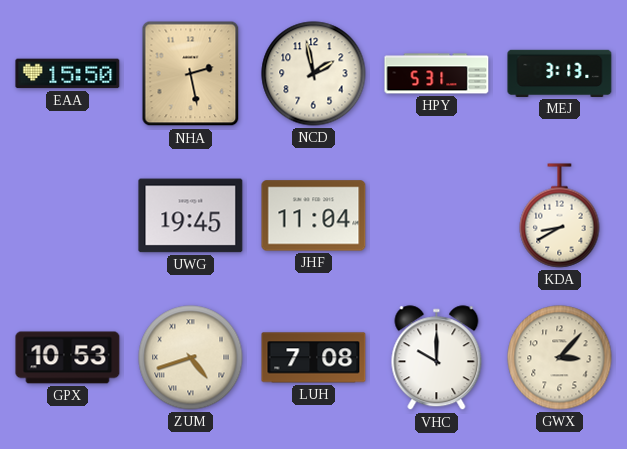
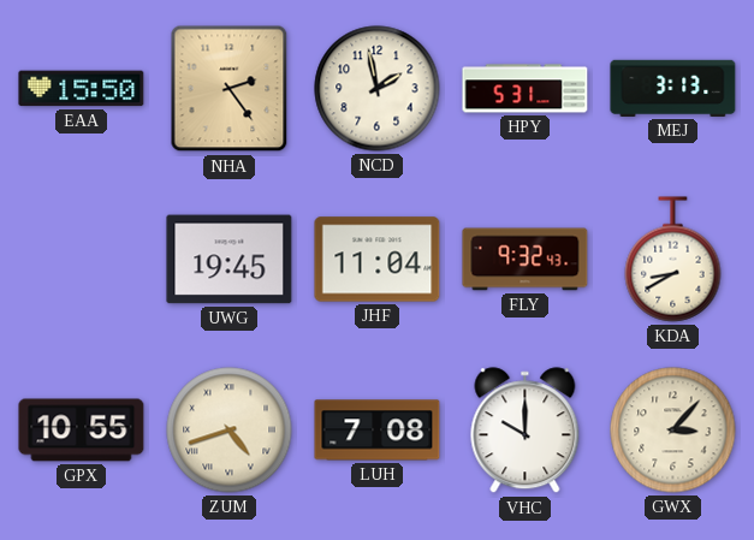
NHA: 2:28 -> 2:24
FLY: none -> 9:32
GPX: 10:53 -> 10:55
